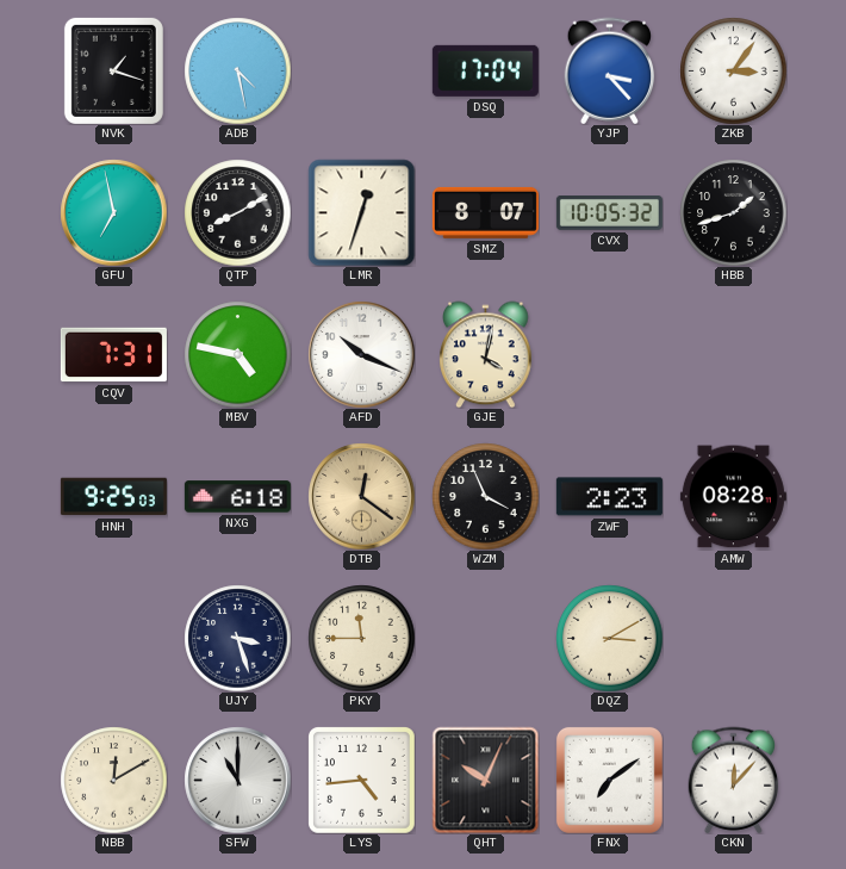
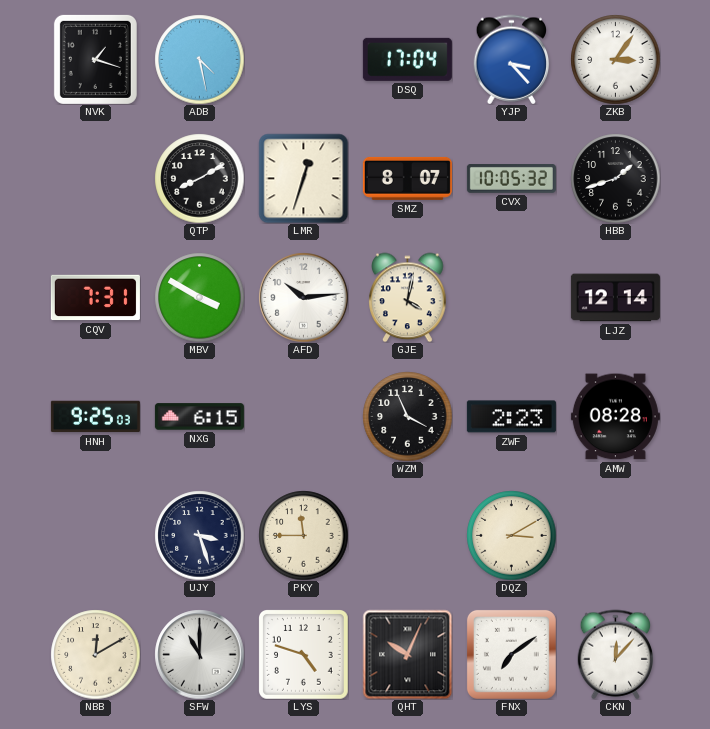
GFU: 6:58 -> none
MBV: 4:47 -> 3:50
AFD: 10:19 -> 10:14
LJZ: none -> 12:14
NXG: 6:18 -> 6:15
DTB: 12:21 -> none
LYS: 4:44 -> 4:48
